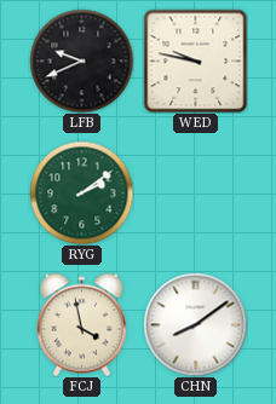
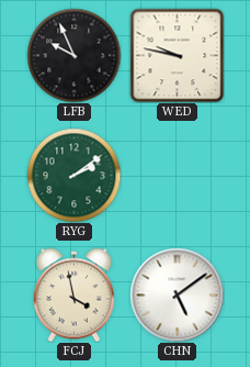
LFB: 9:41 -> 9:56
CHN: 8:09 -> 5:09
